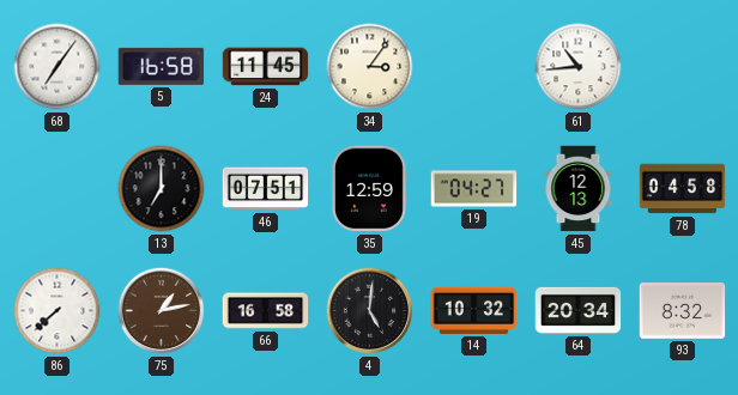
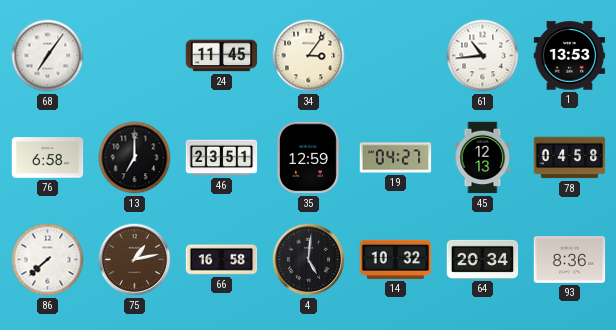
5: 16:58 -> none
1: none -> 13:53
76: none -> 6:58
46: 07:51 -> 23:51
93: 8:32 -> 8:36
